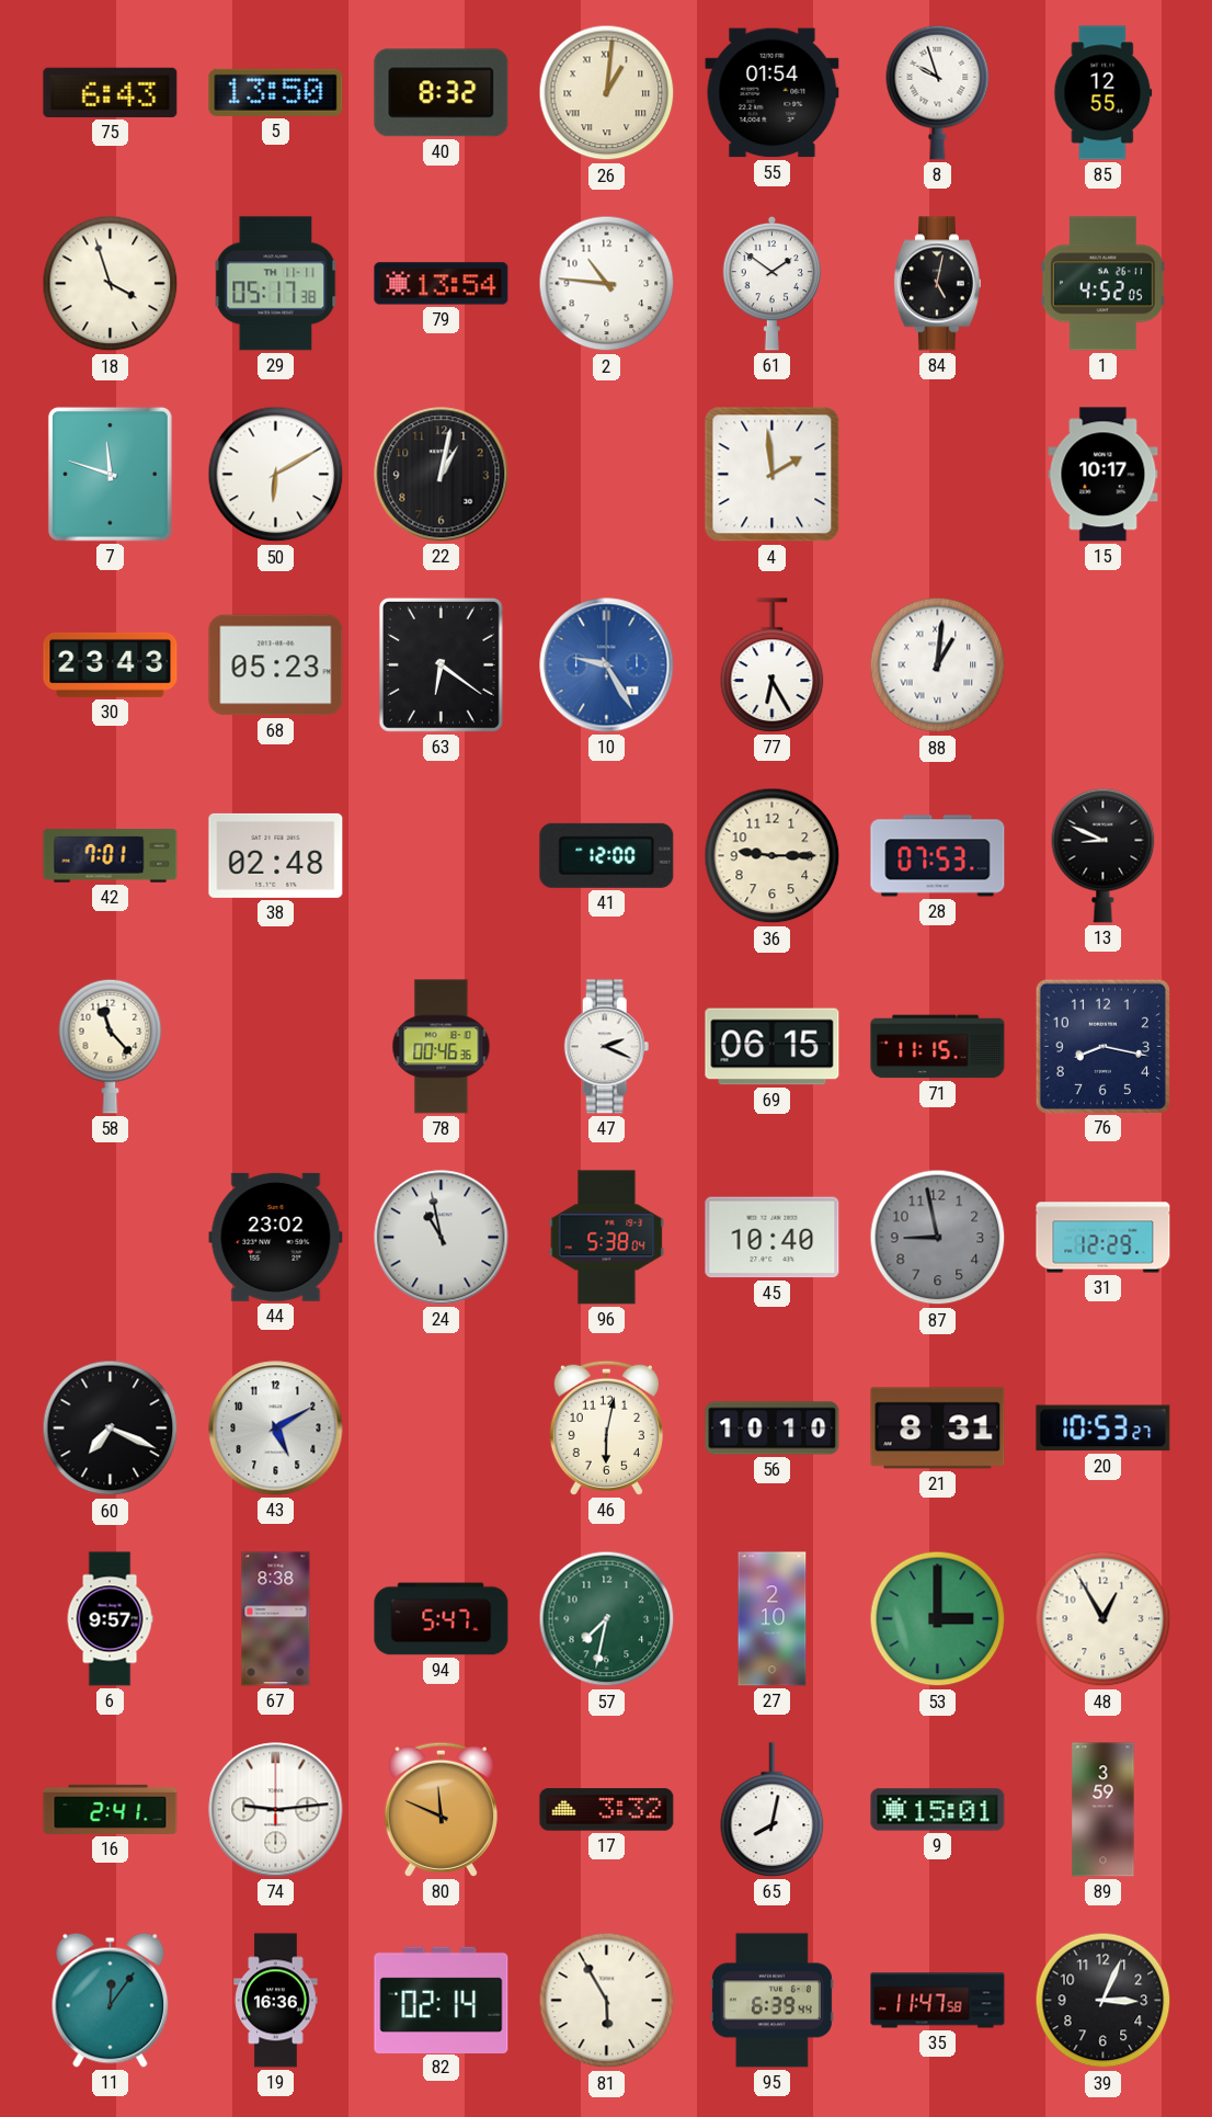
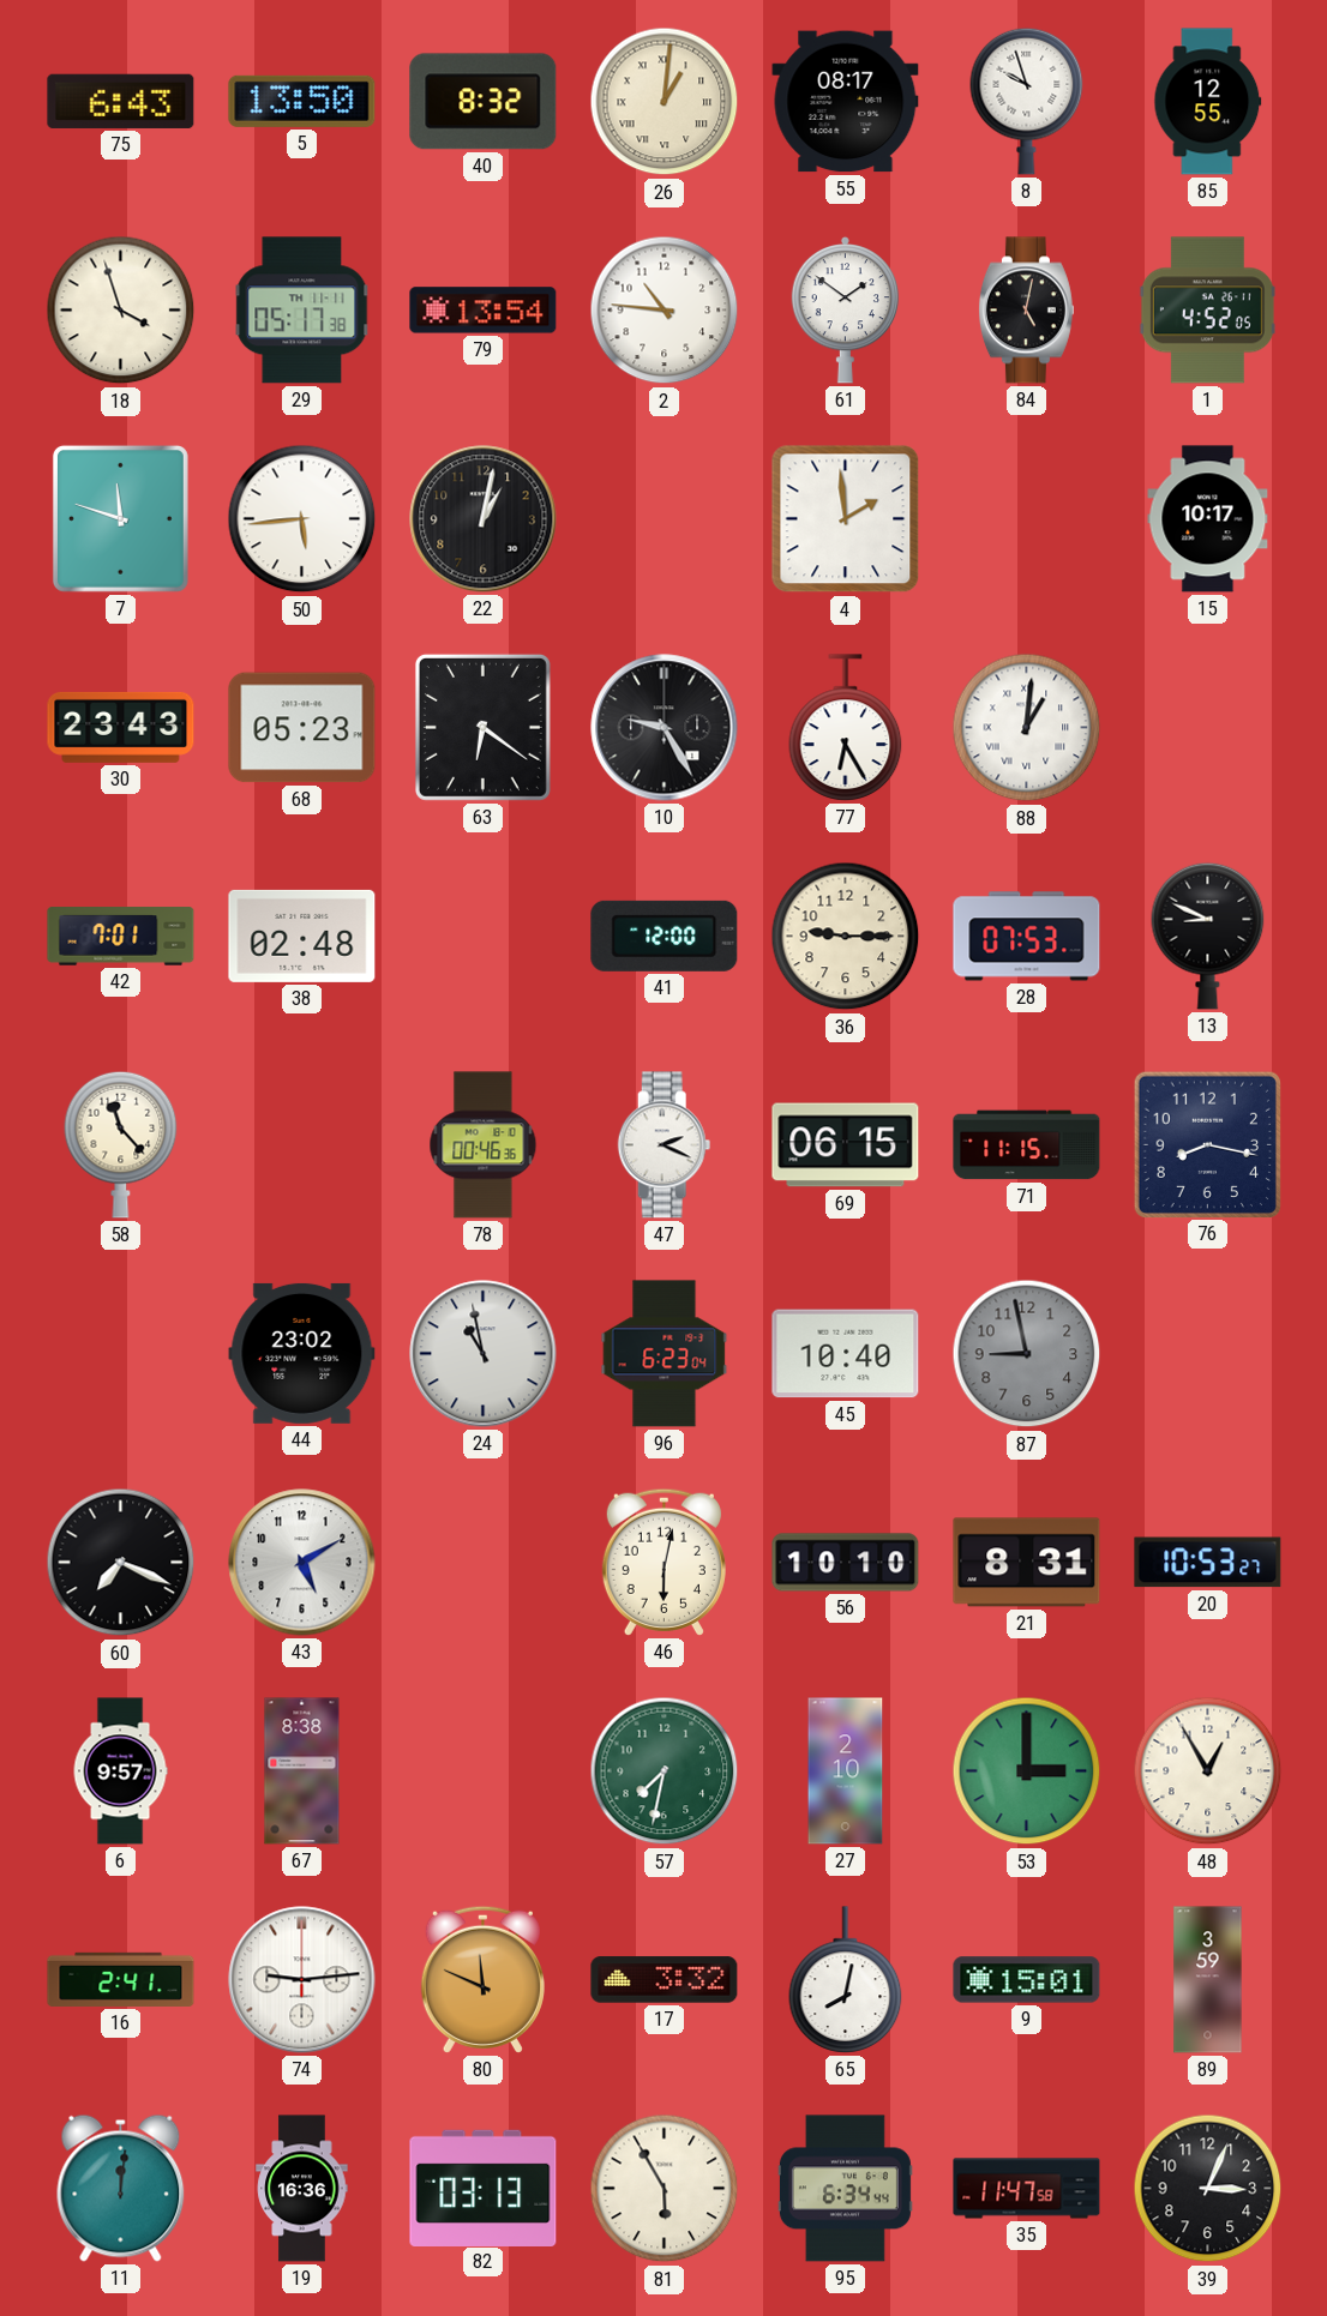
55: 01:54 -> 08:17
50: 6:10 -> 5:44
10 dial: blue -> black
96: 5:38 -> 6:23
31: 12:29 -> none
94: 5:47 -> none
11: 12:06 -> 12:01
82: 02:14 -> 03:13
95: 6:39 -> 6:34
